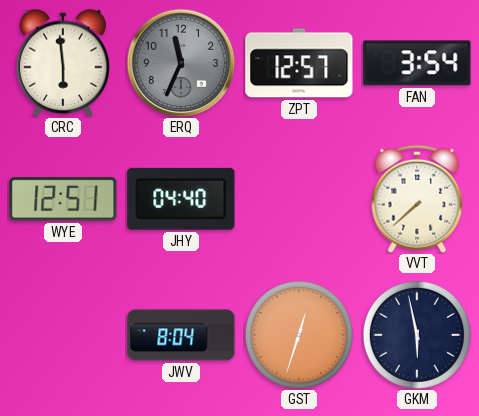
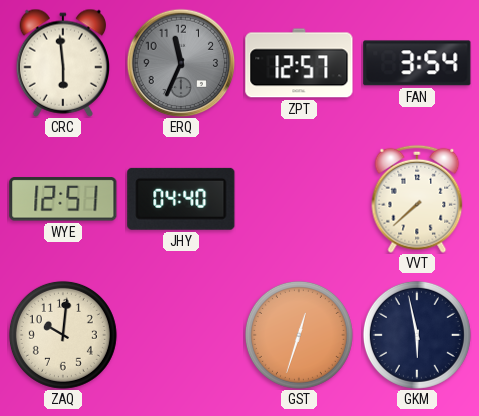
ZAQ: none -> 10:01
JWV: 8:04 -> none
